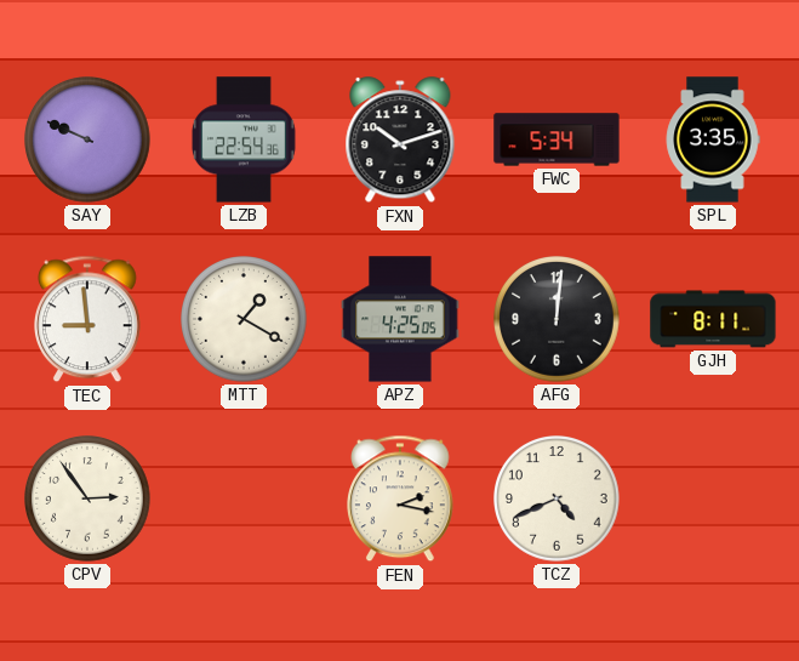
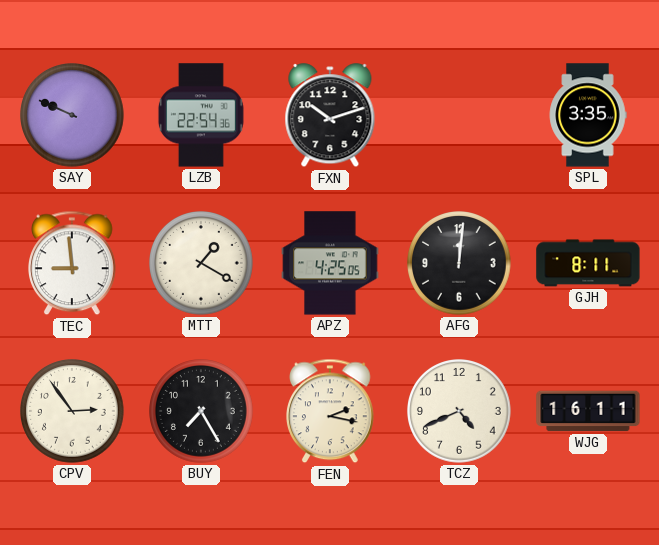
FWC: 5:34 -> none
BUY: none -> 7:25
WJG: none -> 16:11
